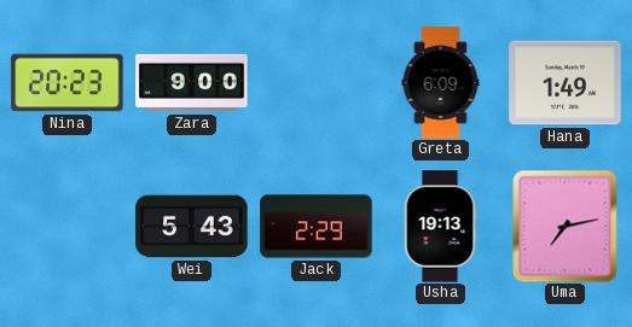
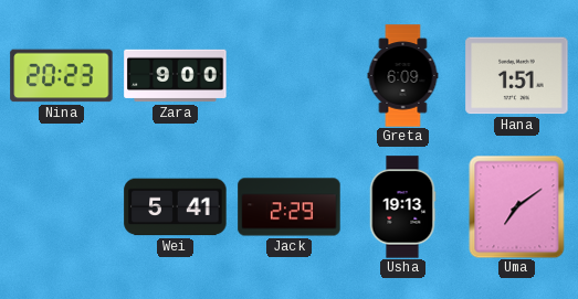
Hana: 1:49 -> 1:51
Wei: 5:43 -> 5:41
Uma: 7:13 -> 7:09
